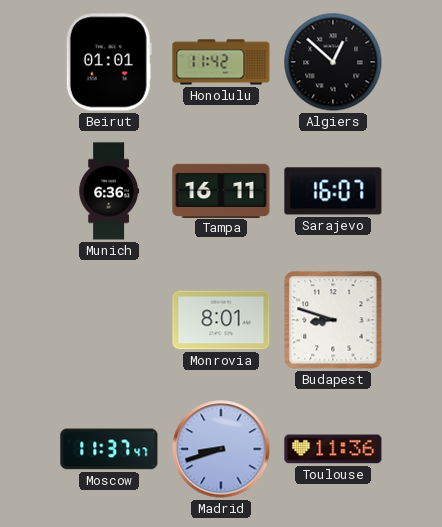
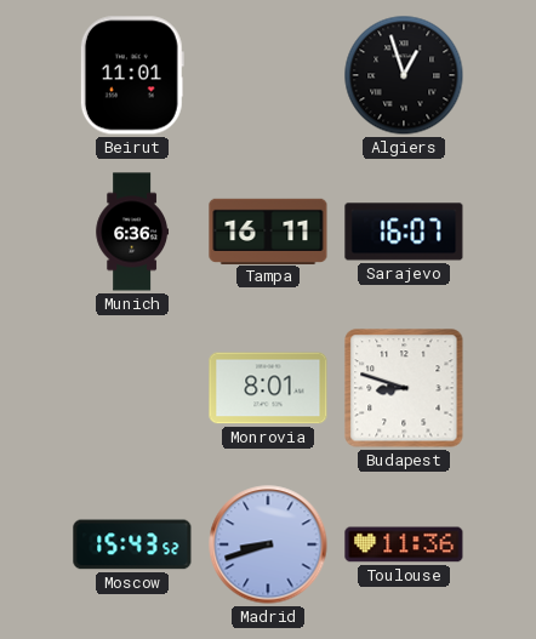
Beirut: 01:01 -> 11:01
Honolulu: 11:42 -> none
Algiers: 12:52 -> 12:57
Moscow: 11:37 -> 15:43
